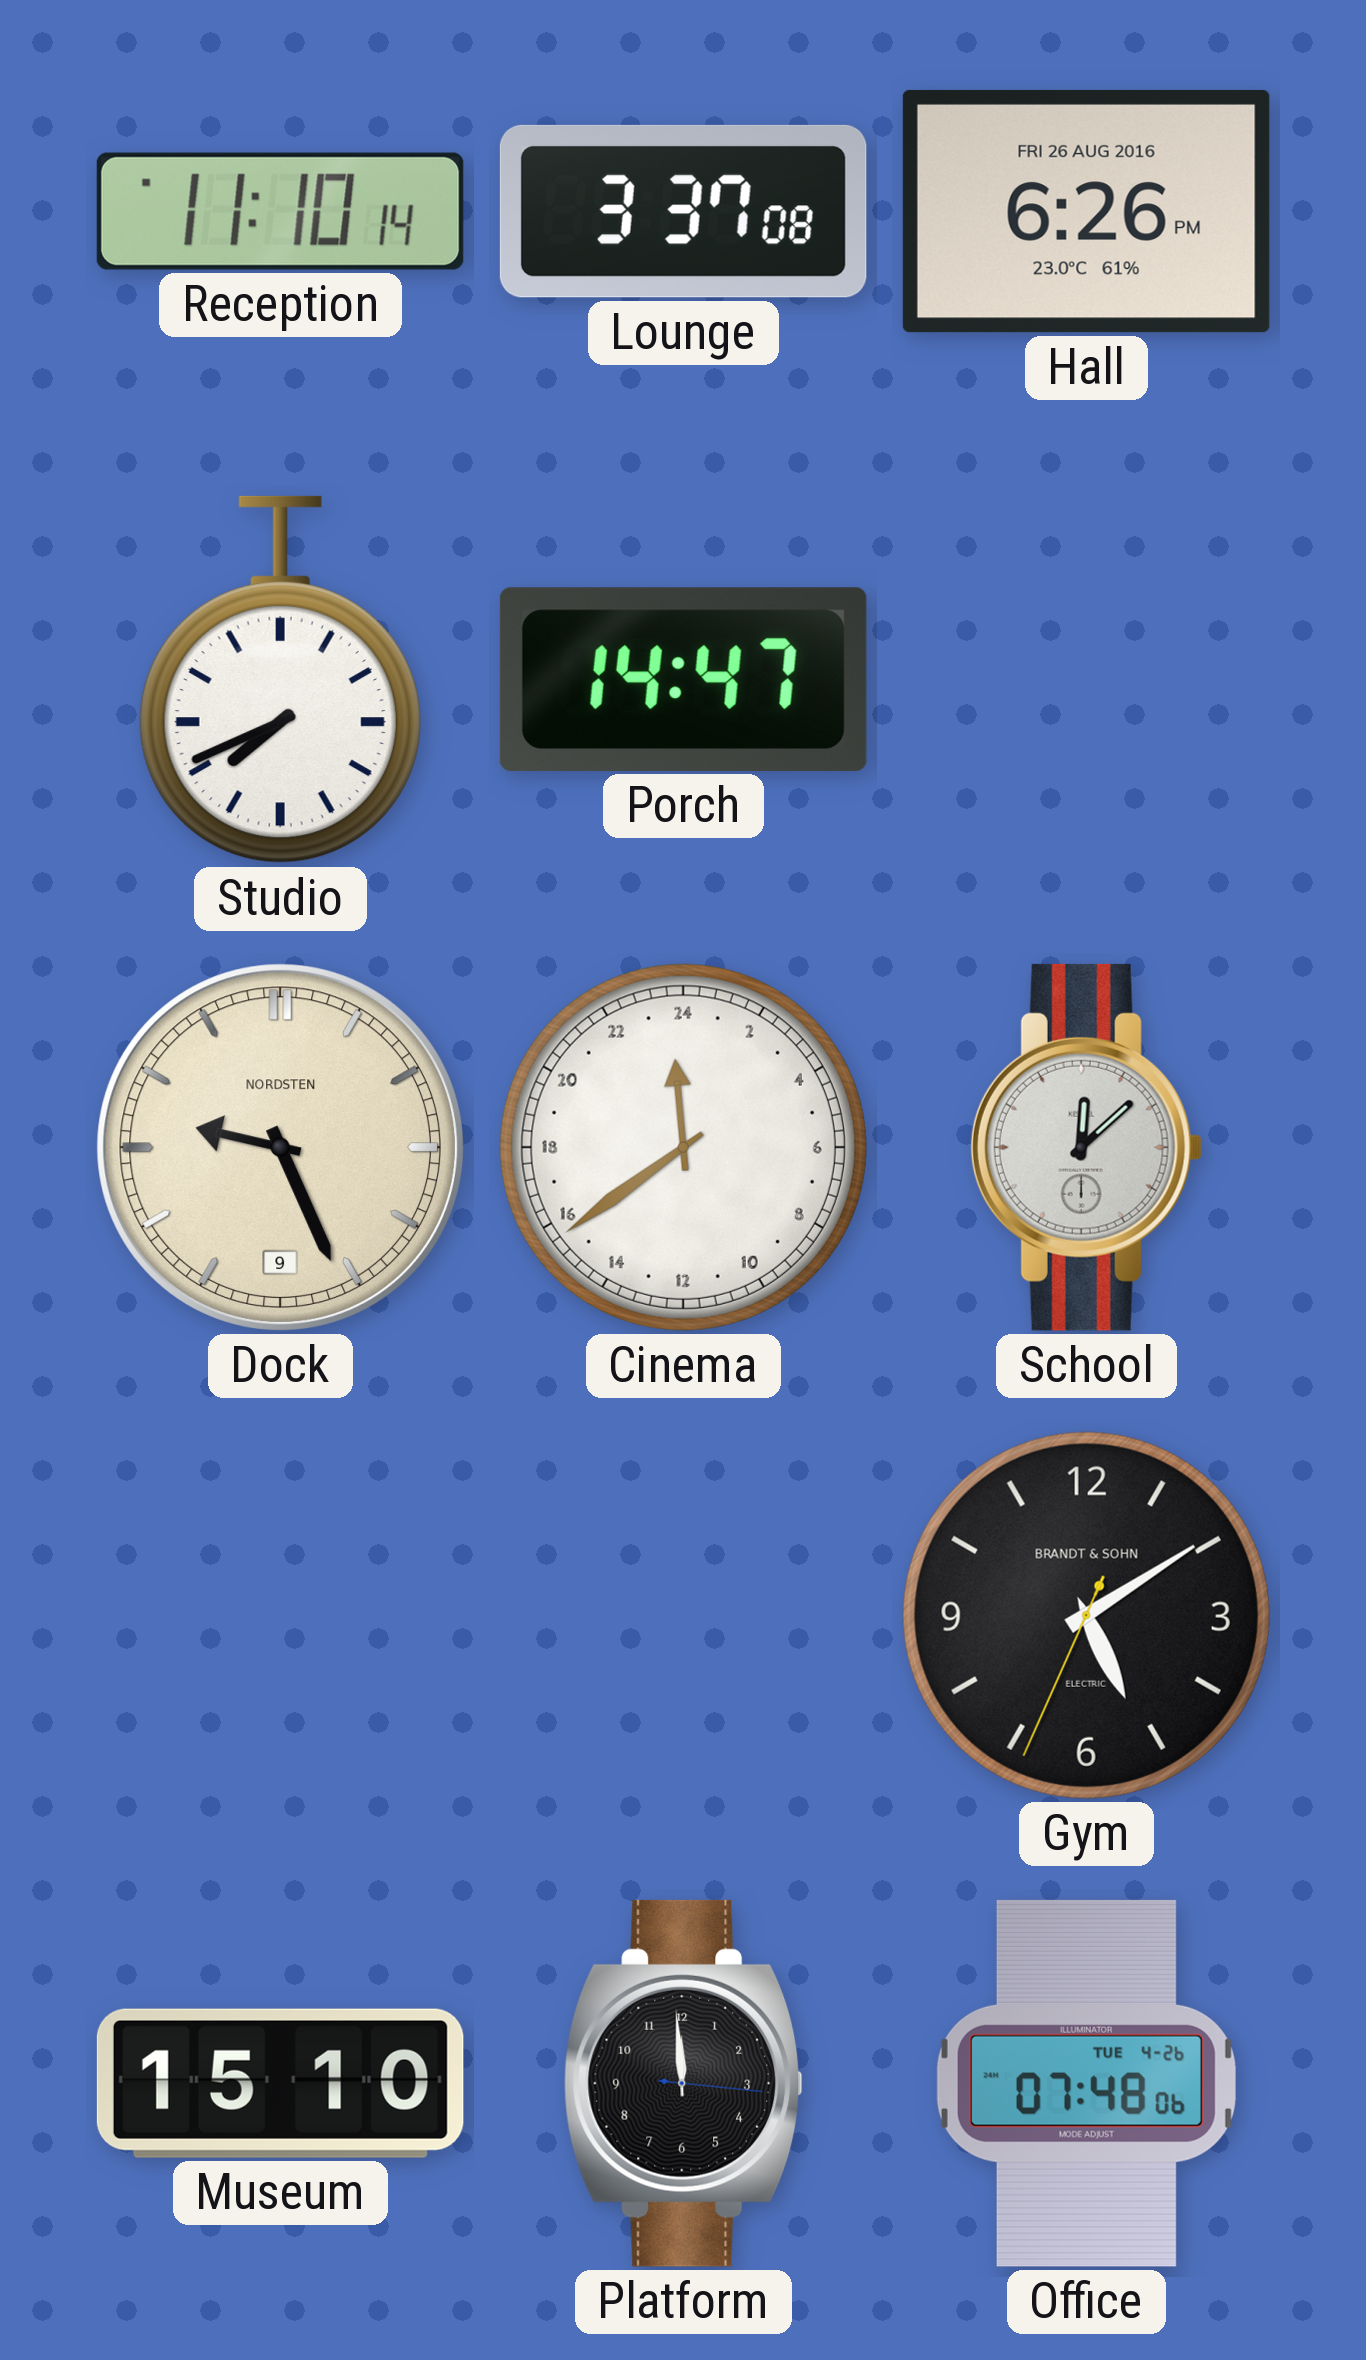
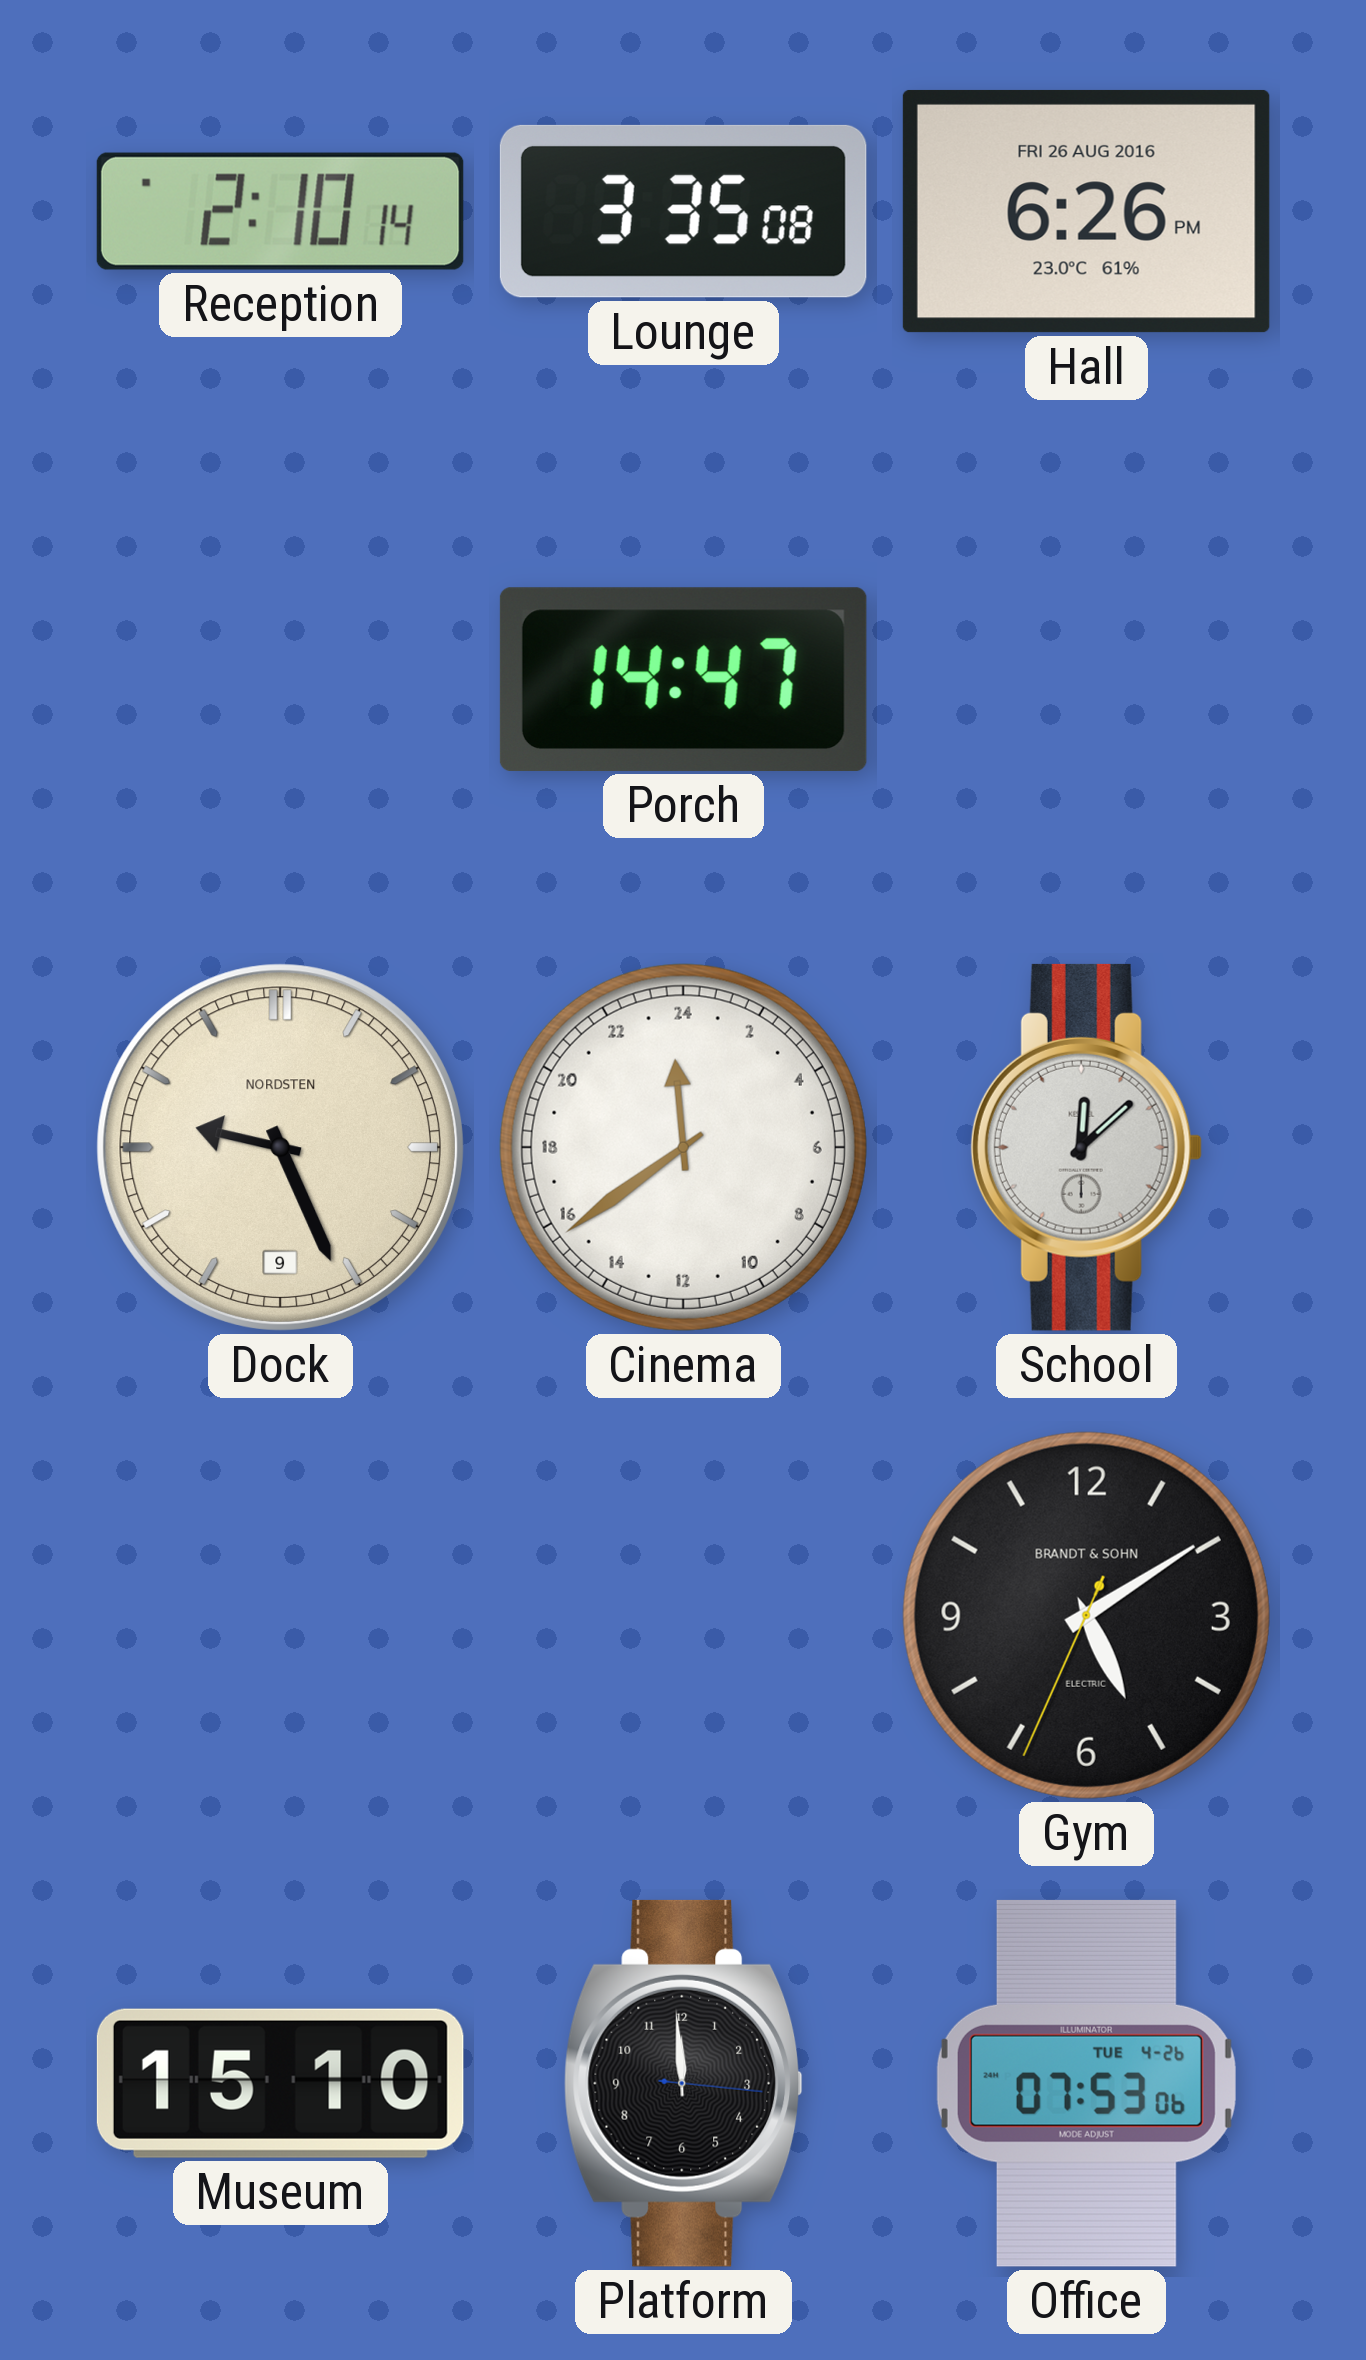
Reception: 11:10 -> 2:10
Lounge: 3:37 -> 3:35
Studio: 7:41 -> none
Office: 07:48 -> 07:53
